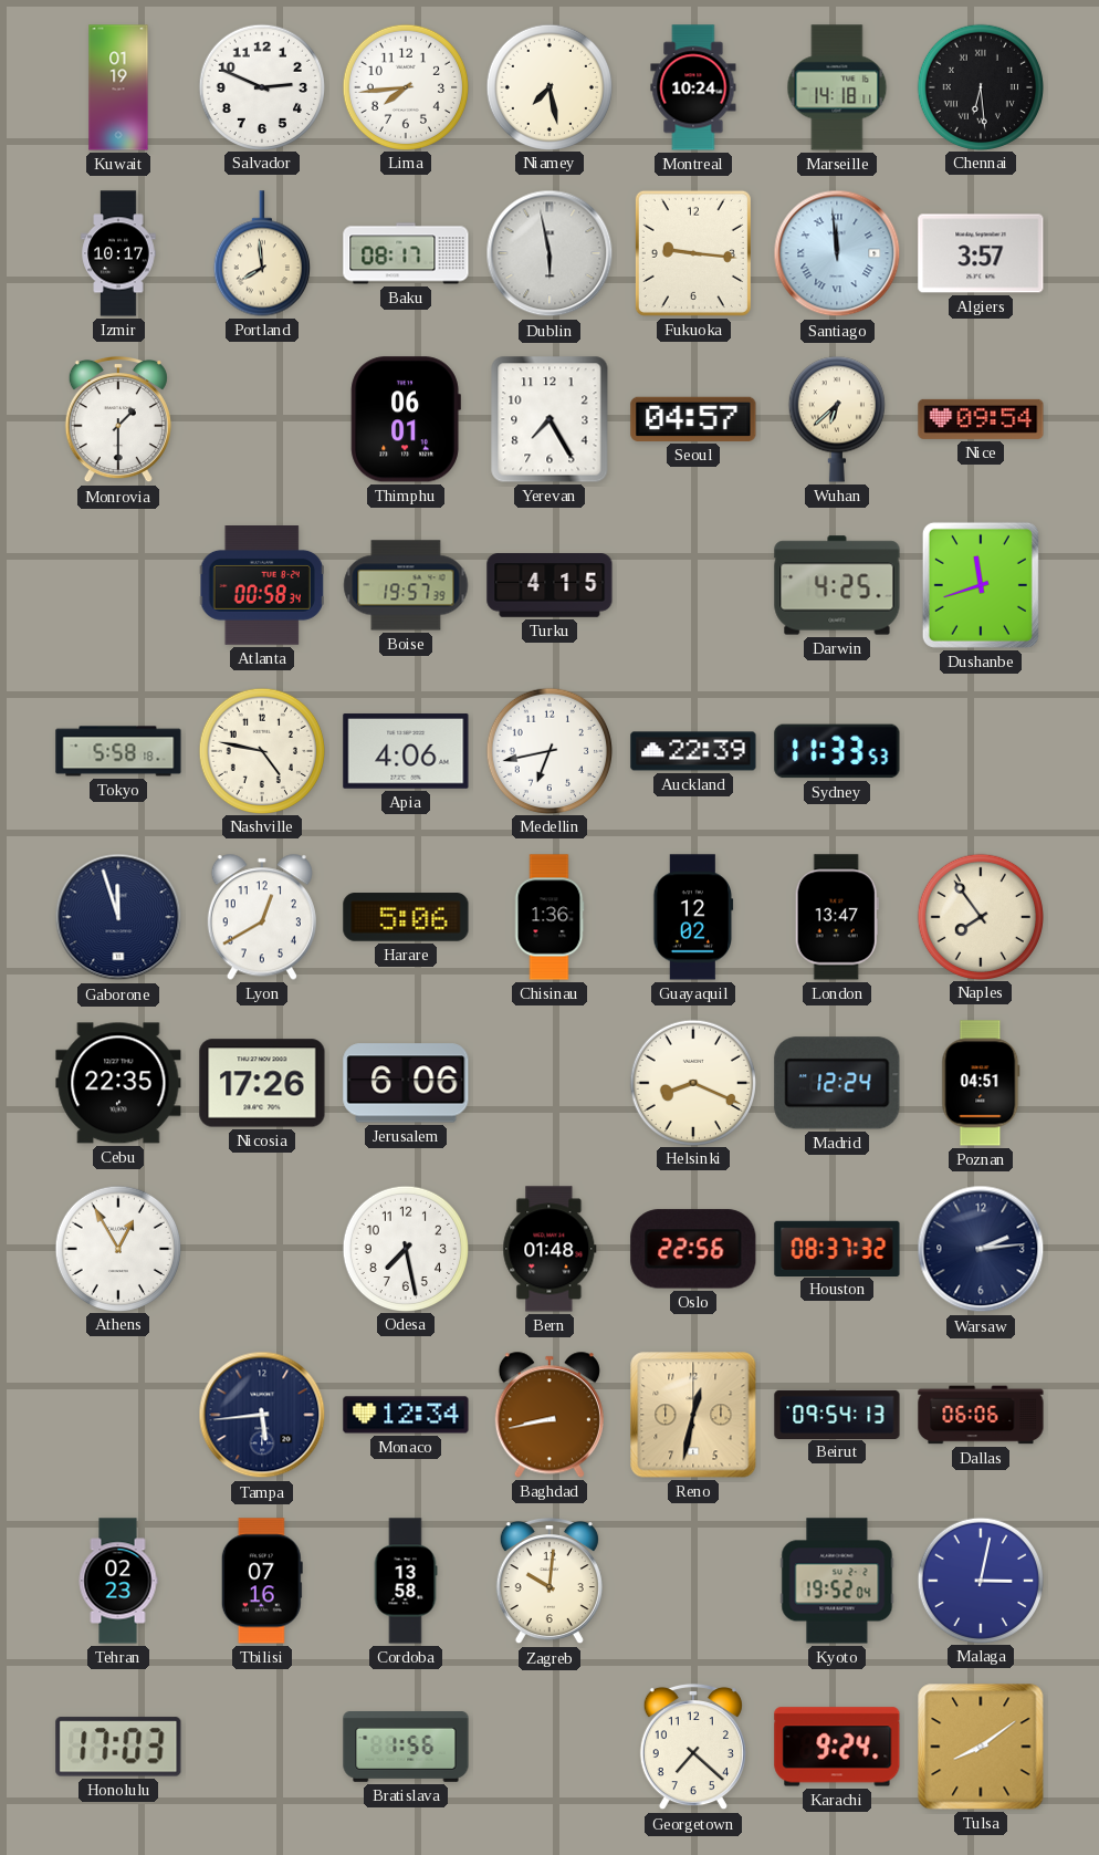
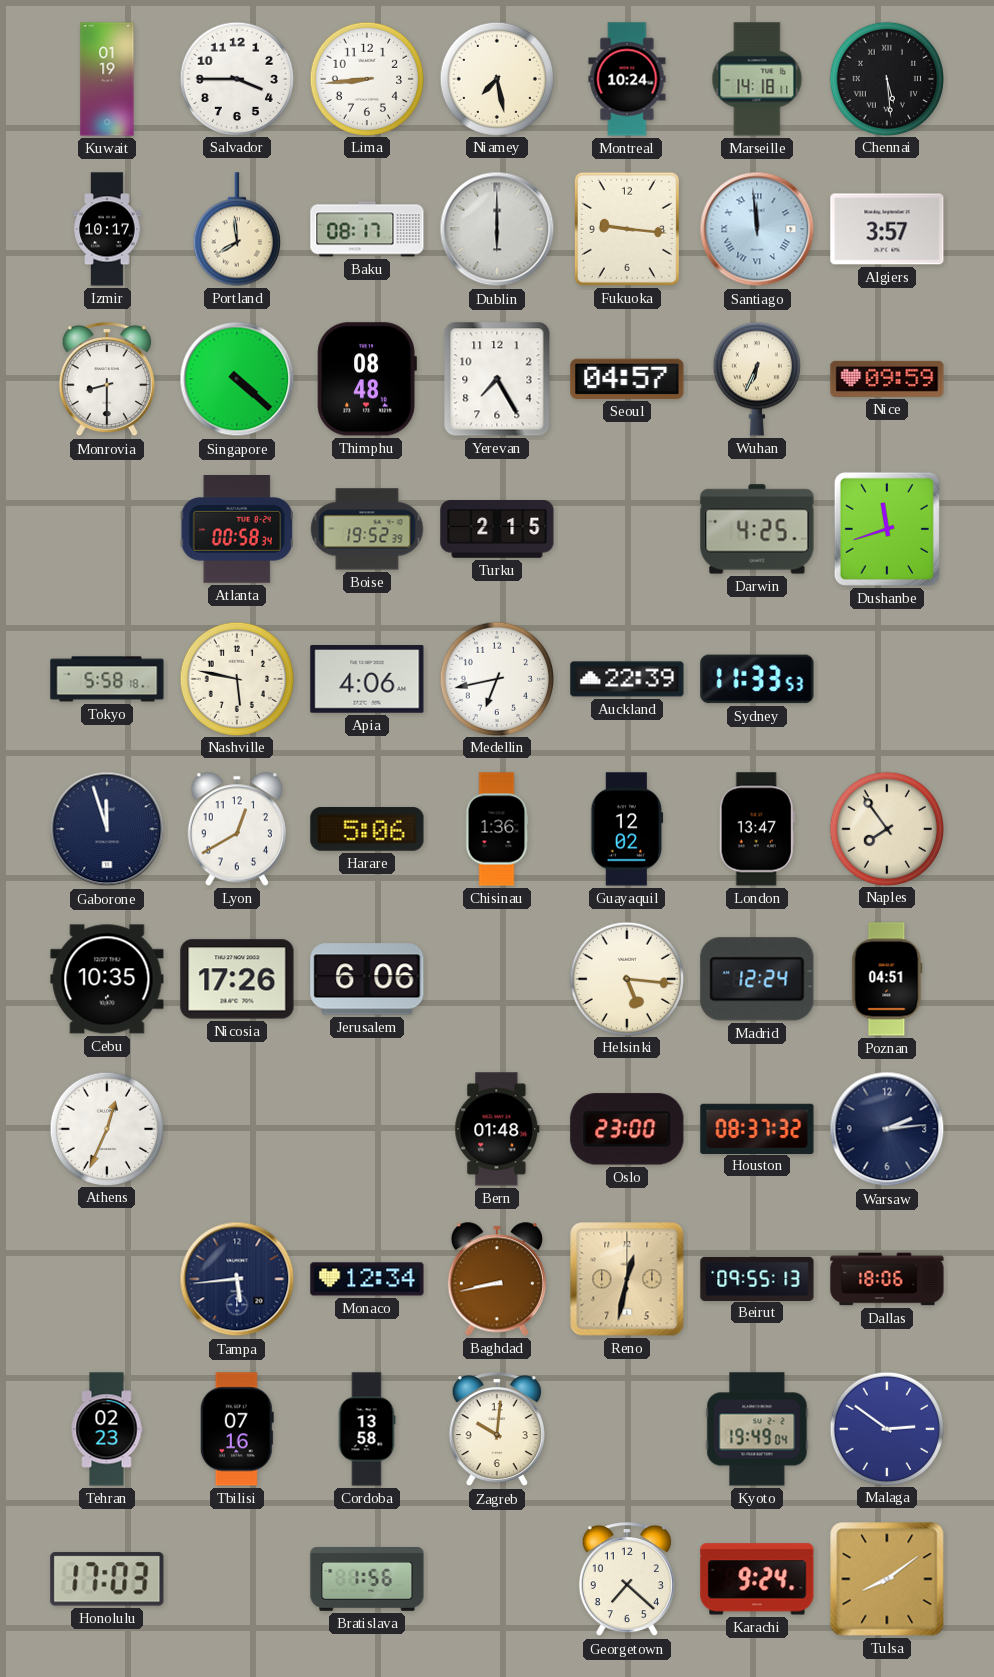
Salvador: 2:49 -> 3:45
Lima: 7:44 -> 8:44
Chennai: 6:29 -> 5:29
Dublin: 5:58 -> 6:00
Monrovia: 1:30 -> 8:30
Singapore: none -> 4:22
Thimphu: 06:01 -> 08:48
Wuhan: 6:38 -> 6:34
Nice: 09:54 -> 09:59
Boise: 19:57 -> 19:52
Turku: 4:15 -> 2:15
Nashville: 4:47 -> 5:47
Cebu: 22:35 -> 10:35
Helsinki: 8:19 -> 5:16
Athens: 12:55 -> 12:34
Odesa: 7:28 -> none
Oslo: 22:56 -> 23:00
Beirut: 09:54 -> 09:55
Dallas: 06:06 -> 18:06
Kyoto: 19:52 -> 19:49
Malaga: 3:02 -> 2:51
